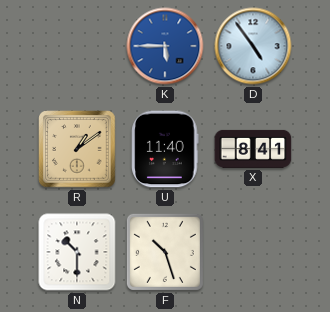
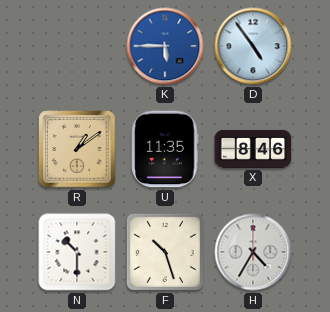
U: 11:40 -> 11:35
X: 8:41 -> 8:46
H: none -> 4:35
